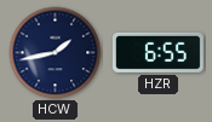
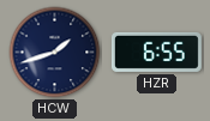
HCW: 1:43 -> 1:42
